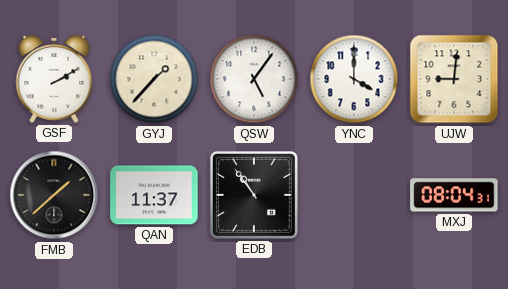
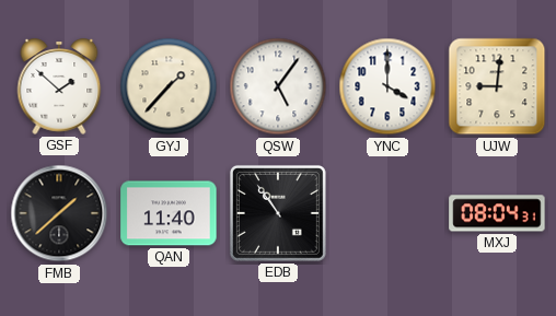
GSF: 2:10 -> 1:52
QAN: 11:37 -> 11:40
